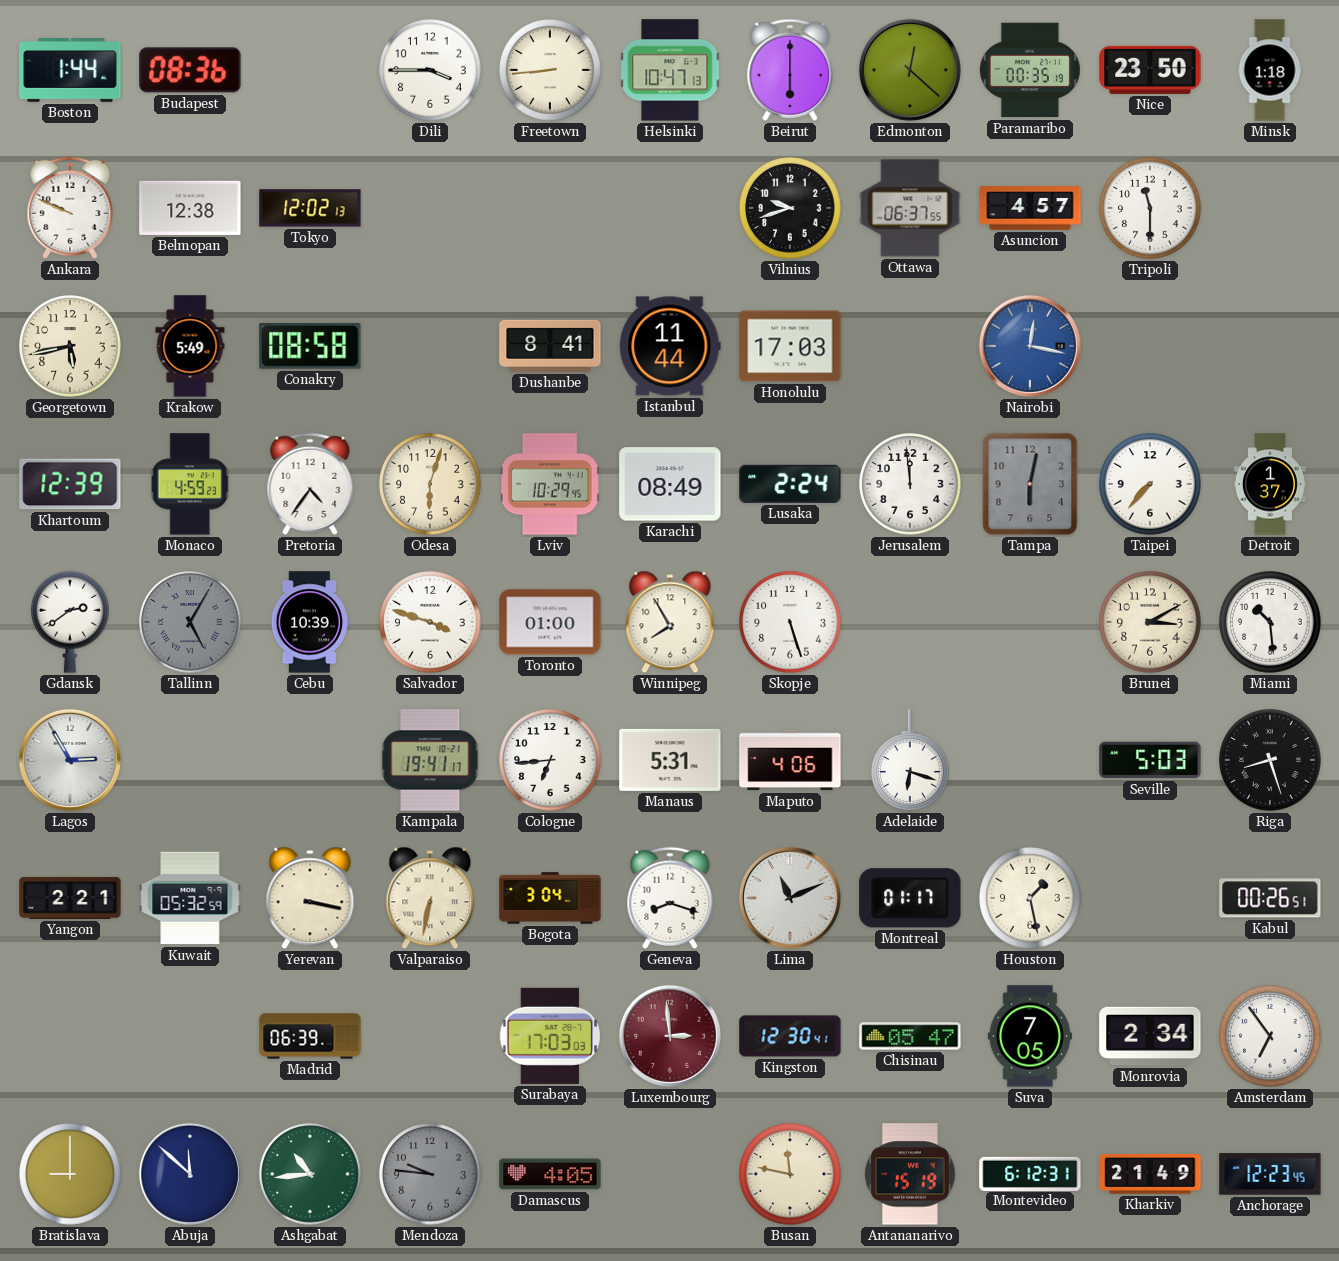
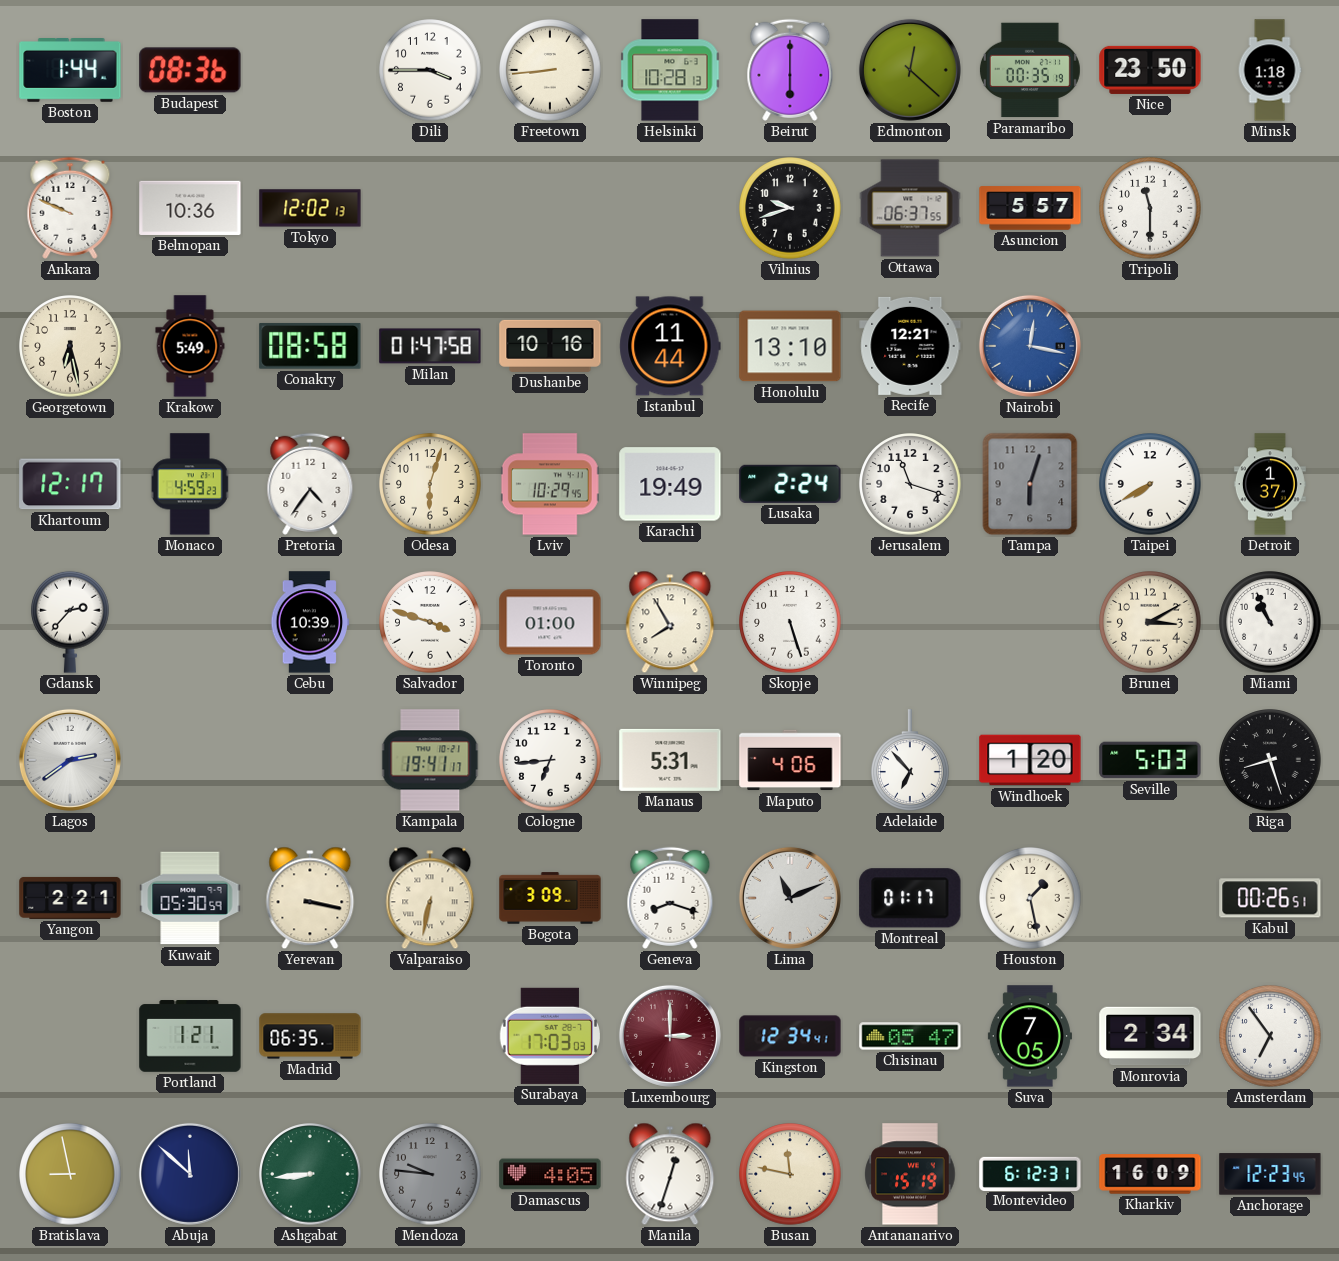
Helsinki: 10:47 -> 10:28
Belmopan: 12:38 -> 10:36
Asuncion: 4:57 -> 5:57
Georgetown: 5:43 -> 6:28
Milan: none -> 01:47
Dushanbe: 8:41 -> 10:16
Honolulu: 17:03 -> 13:10
Recife: none -> 12:21
Khartoum: 12:39 -> 12:17
Karachi: 08:49 -> 19:49
Jerusalem: 11:59 -> 11:18
Tampa: 6:02 -> 6:03
Taipei: 7:37 -> 7:40
Gdansk: 2:39 -> 2:37
Tallinn: 5:05 -> none
Miami: 10:29 -> 10:56
Lagos: 2:55 -> 2:39
Adelaide: 6:18 -> 6:53
Windhoek: none -> 1:20
Kuwait: 05:32 -> 05:30
Bogota: 3:04 -> 3:09
Portland: none -> 1:21
Madrid: 06:39 -> 06:35
Luxembourg: 2:59 -> 3:00
Kingston: 12:30 -> 12:34
Bratislava: 9:00 -> 8:58
Ashgabat: 10:44 -> 8:44
Manila: none -> 12:33
Kharkiv: 21:49 -> 16:09
